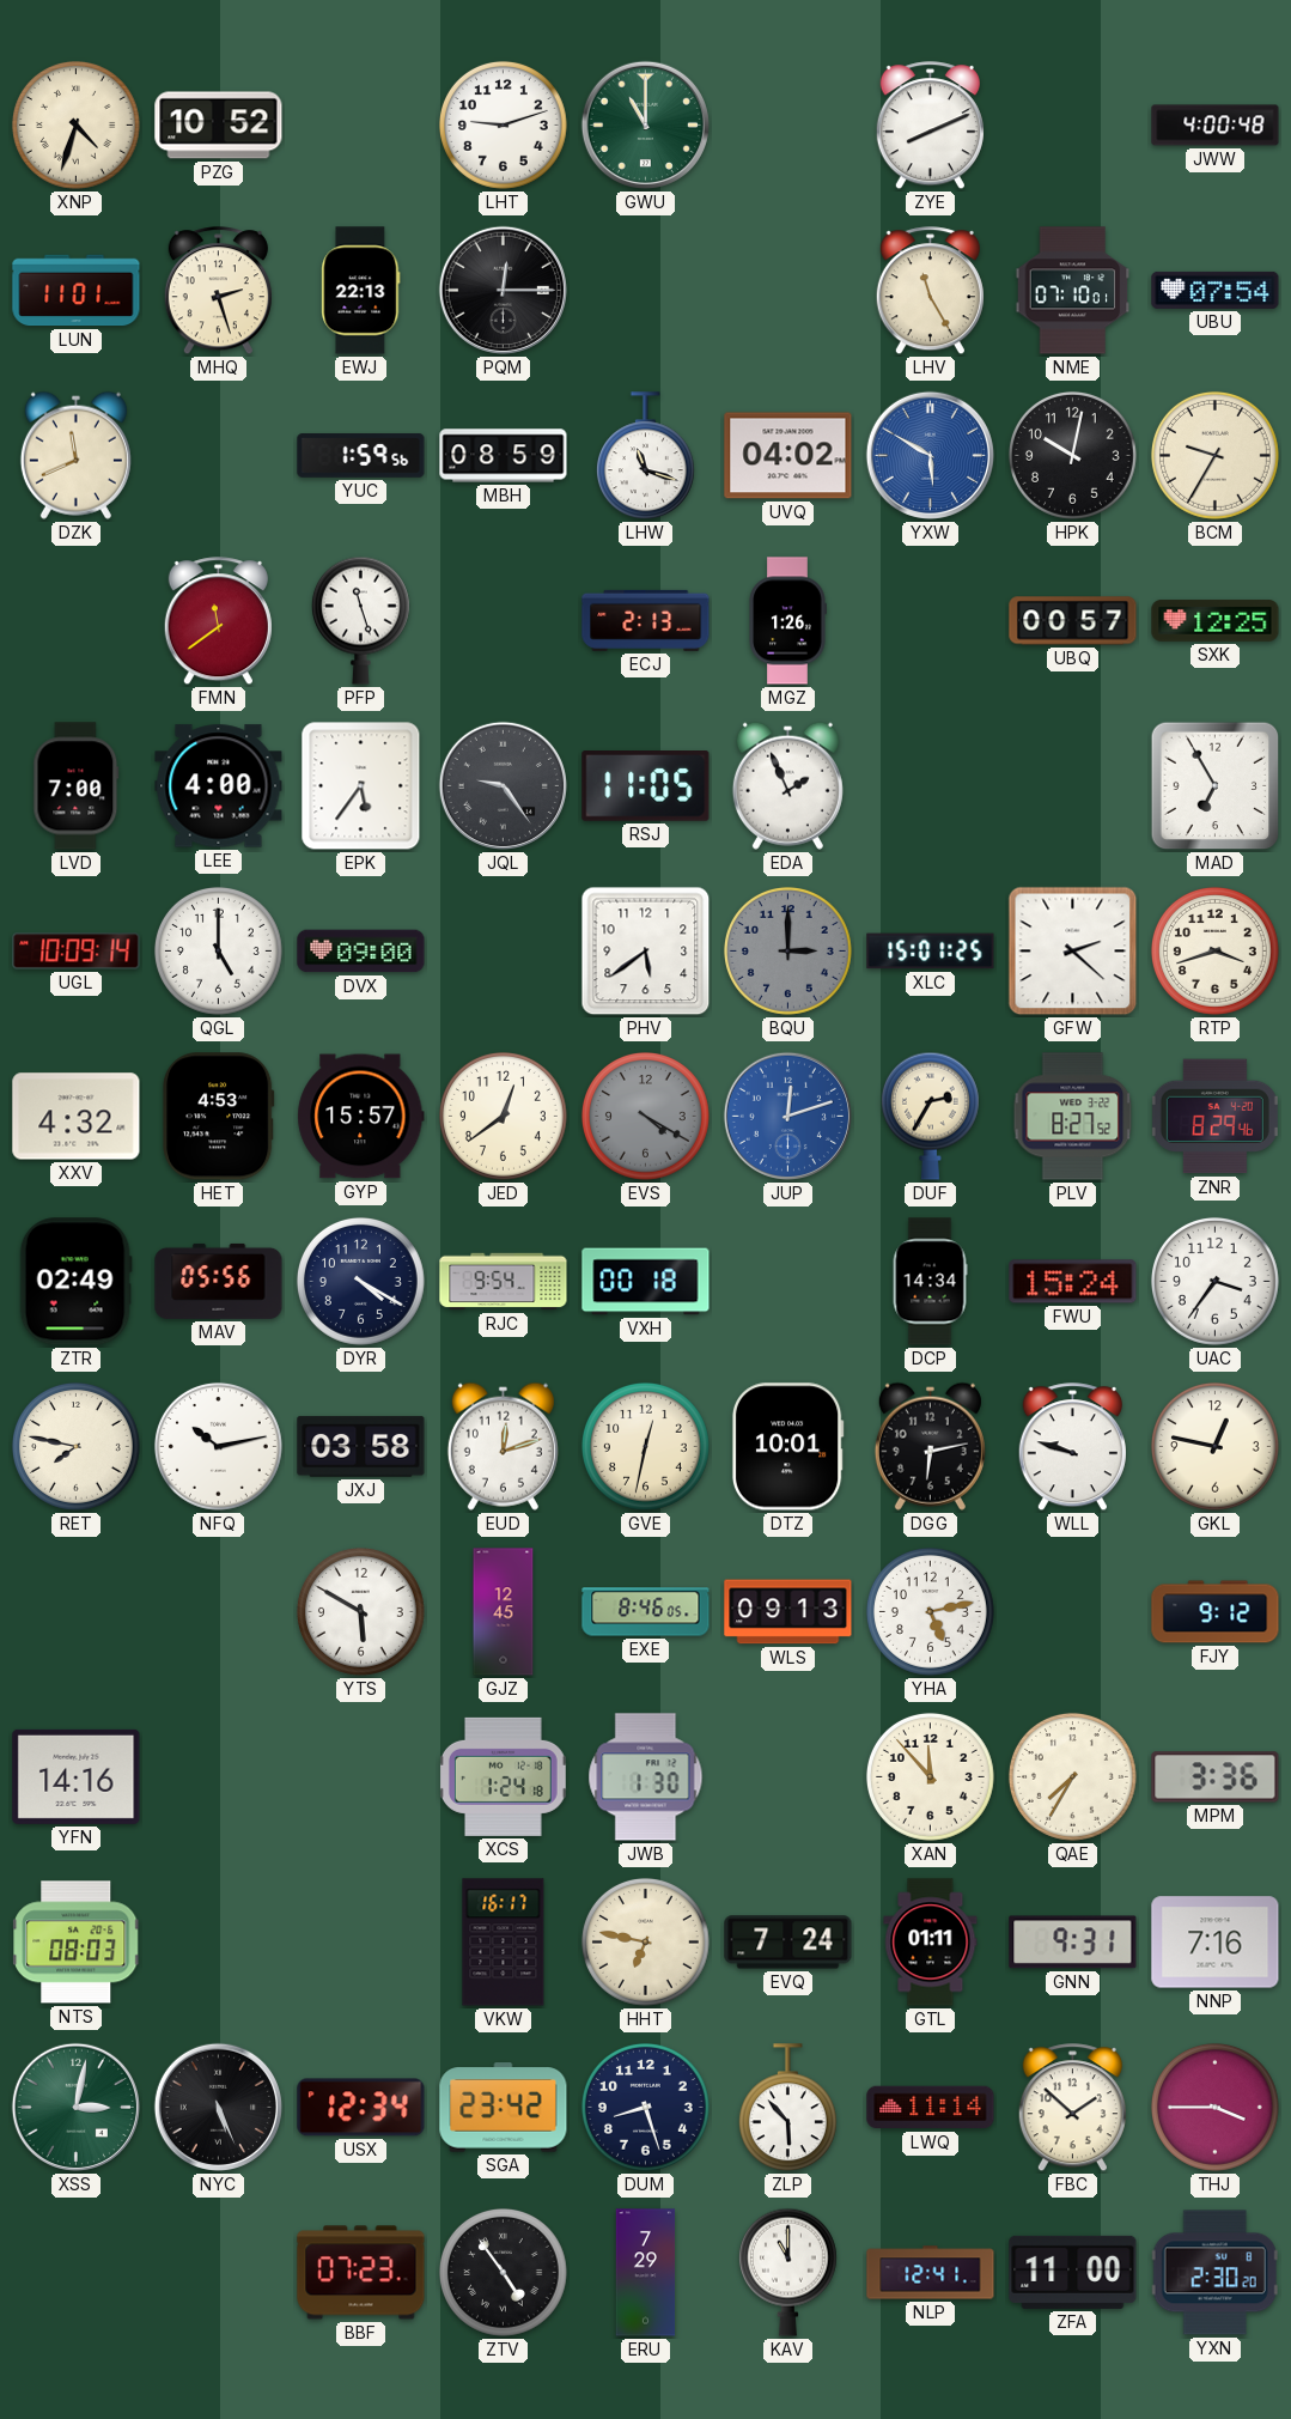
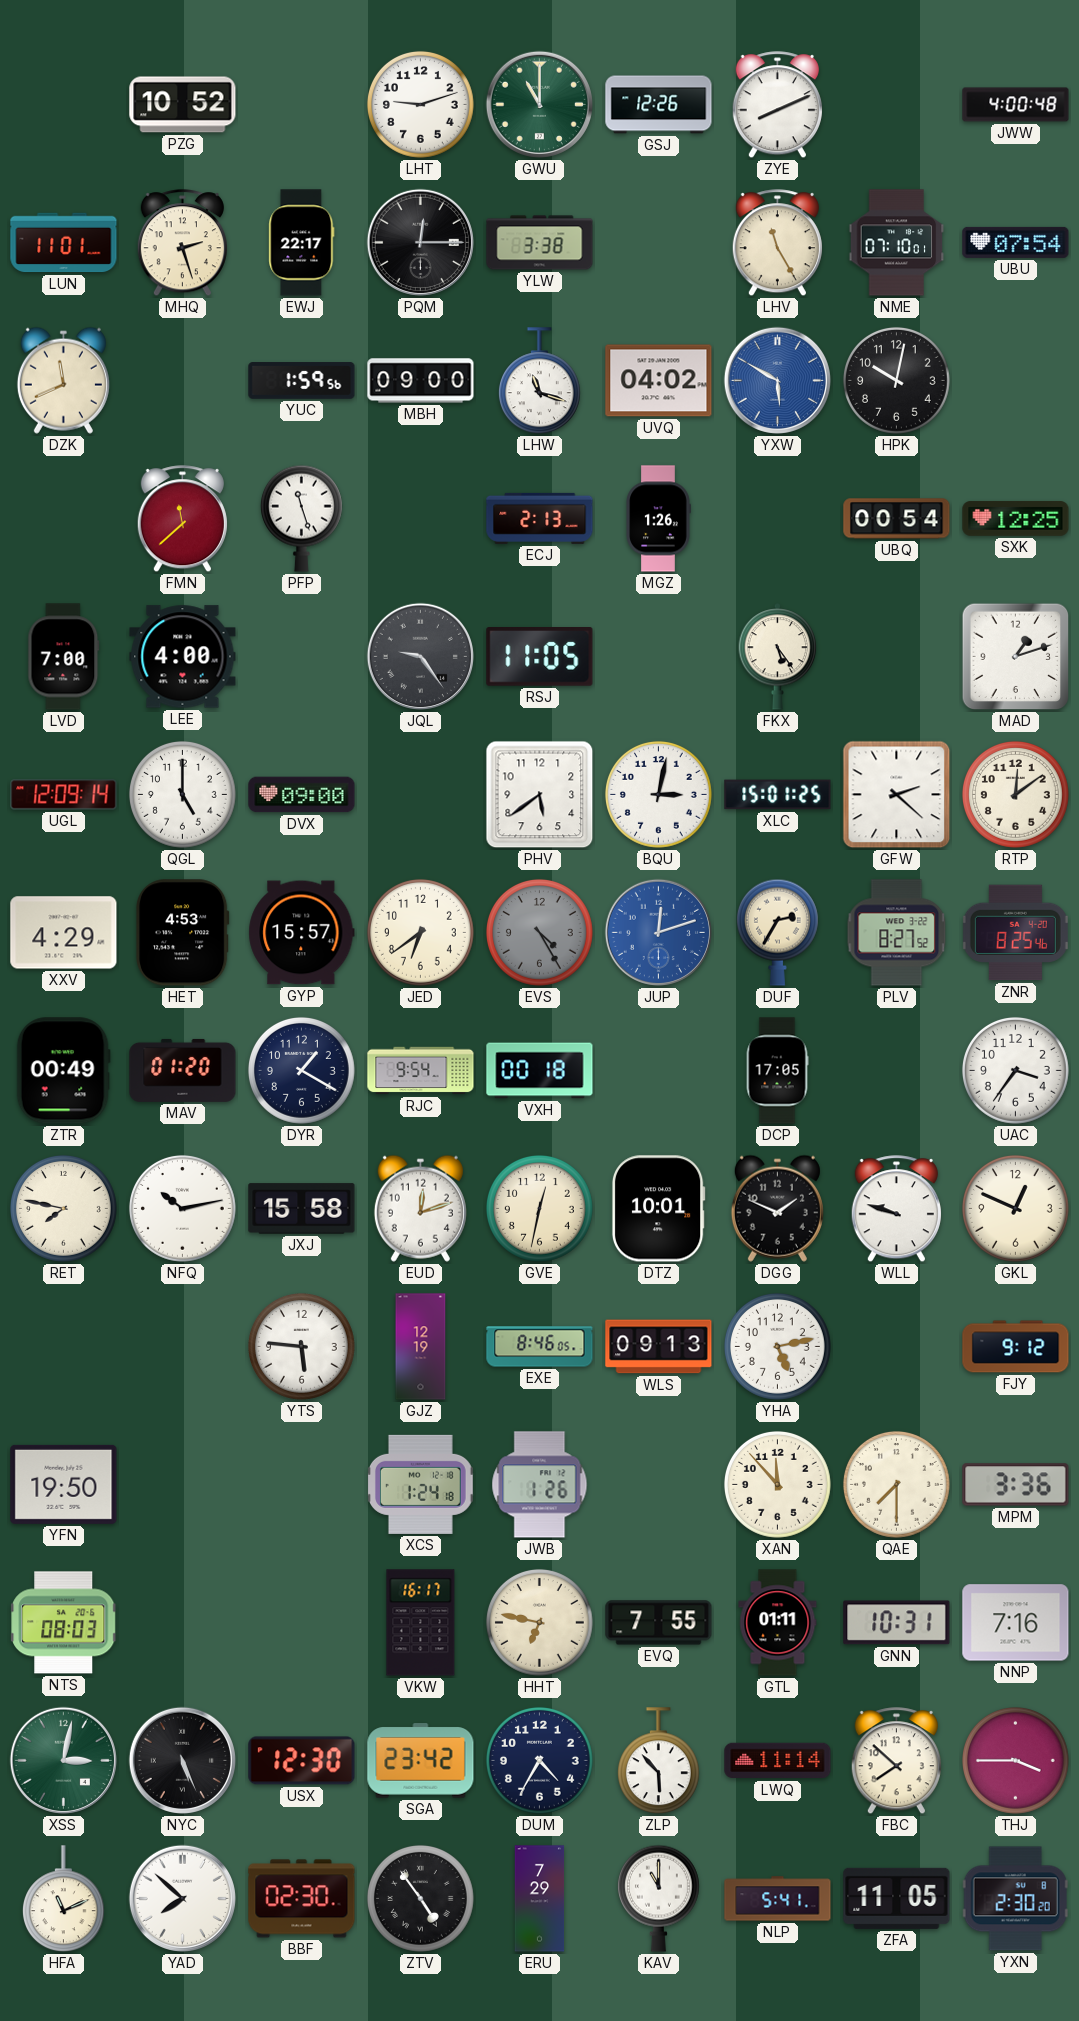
XNP: 4:33 -> none
GSJ: none -> 12:26
EWJ: 22:13 -> 22:17
YLW: none -> 3:38
MBH: 08:59 -> 09:00
BCM: 9:35 -> none
FMN: 11:39 -> 11:38
UBQ: 00:57 -> 00:54
EPK: 5:36 -> none
EDA: 1:56 -> none
FKX: none -> 5:24
MAD: 6:55 -> 1:12
UGL: 10:09 -> 12:09
BQU: 3:00 -> 3:02
BQU dial: grey -> white
RTP: 3:42 -> 12:09
XXV: 4:32 -> 4:29
JED: 12:39 -> 6:39
EVS: 4:20 -> 4:25
ZNR: 8:29 -> 8:25
ZTR: 02:49 -> 00:49
MAV: 05:56 -> 01:20
DYR: 4:20 -> 1:20
DCP: 14:34 -> 17:05
FWU: 15:24 -> none
JXJ: 03:58 -> 15:58
DGG: 6:13 -> 1:49
GKL: 12:47 -> 12:49
YTS: 5:50 -> 5:46
GJZ: 12:45 -> 12:19
YFN: 14:16 -> 19:50
JWB: 1:30 -> 1:26
QAE: 7:35 -> 7:30
EVQ: 7:24 -> 7:55
GNN: 9:31 -> 10:31
USX: 12:34 -> 12:30
DUM: 8:27 -> 4:35
FBC: 1:52 -> 7:52
HFA: none -> 11:11
YAD: none -> 7:52
BBF: 07:23 -> 02:30
NLP: 12:41 -> 5:41
ZFA: 11:00 -> 11:05
